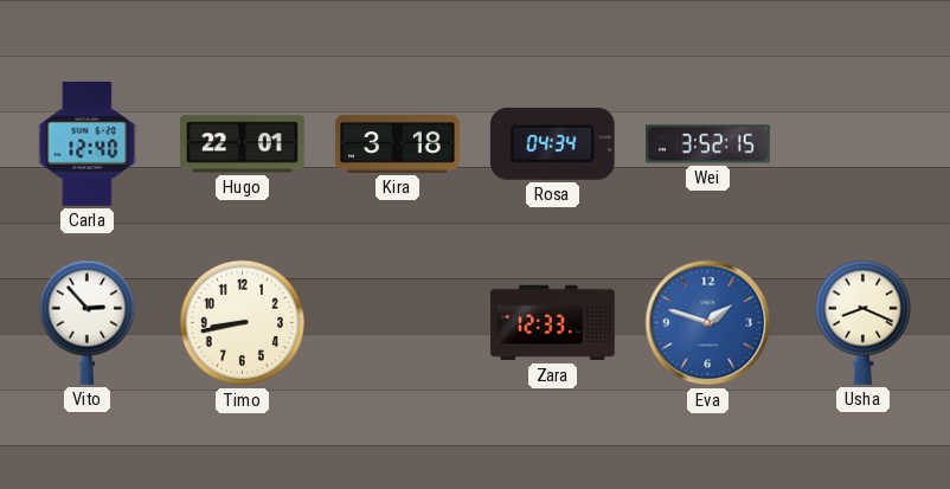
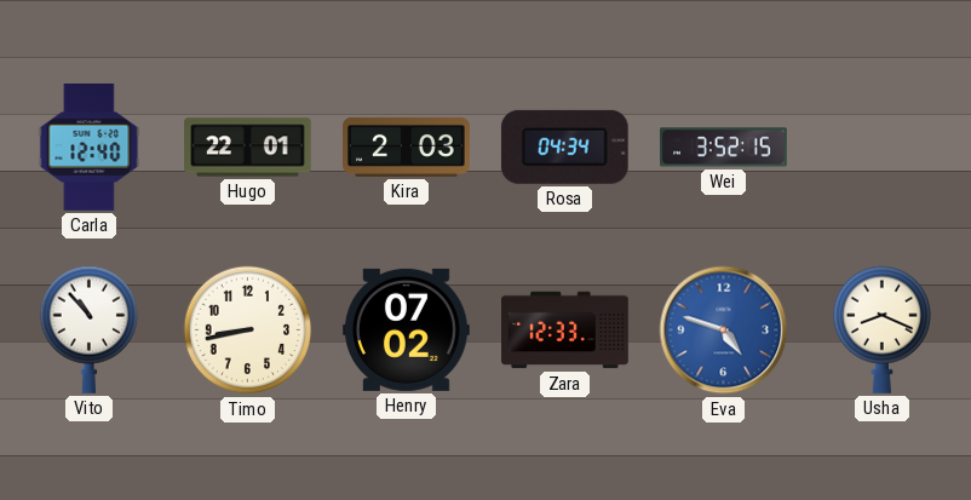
Kira: 3:18 -> 2:03
Vito: 2:53 -> 10:53
Henry: none -> 07:02
Eva: 1:48 -> 4:48
